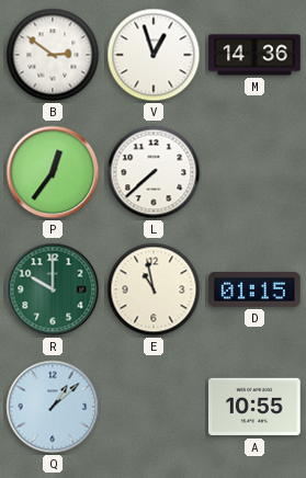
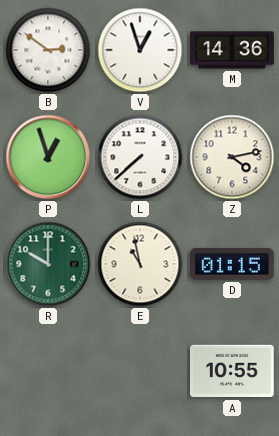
P: 12:36 -> 12:57
Z: none -> 4:13
Q: 1:08 -> none
